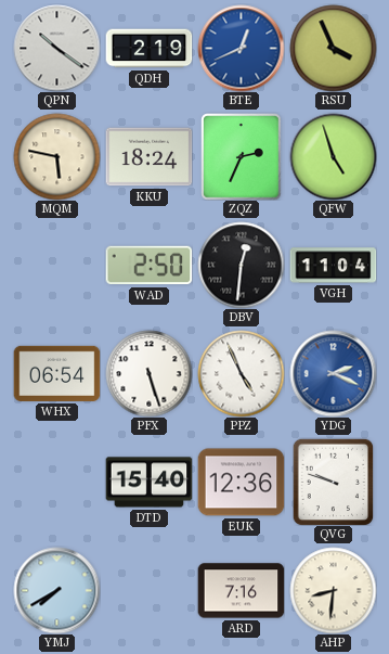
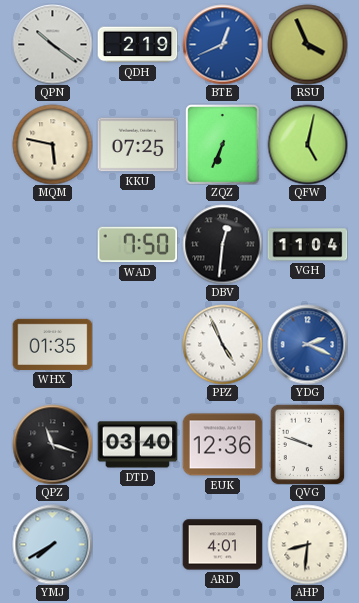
KKU: 18:24 -> 07:25
ZQZ: 2:34 -> 6:34
QFW: 4:57 -> 5:02
WAD: 2:50 -> 7:50
WHX: 06:54 -> 01:35
PFX: 5:27 -> none
QPZ: none -> 11:18
DTD: 15:40 -> 03:40
ARD: 7:16 -> 4:01
